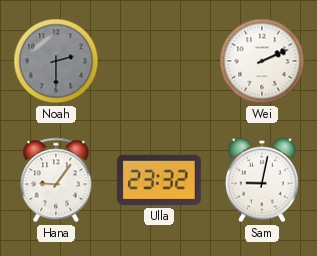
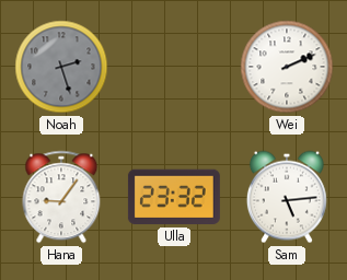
Noah: 2:30 -> 2:27
Sam: 9:02 -> 5:14
